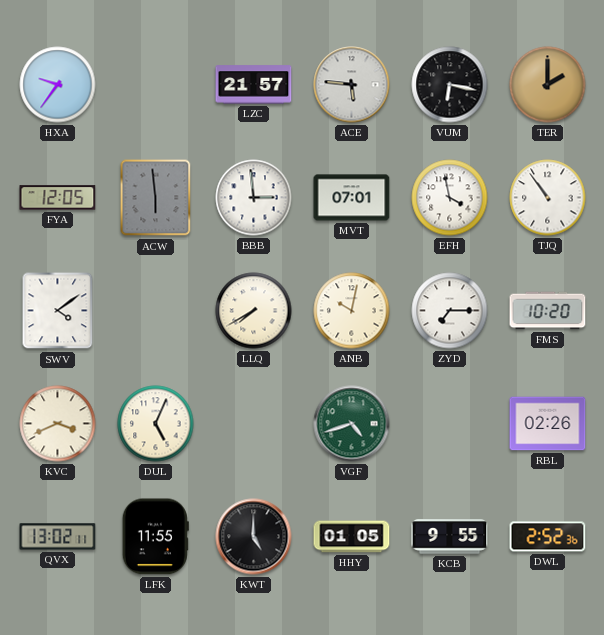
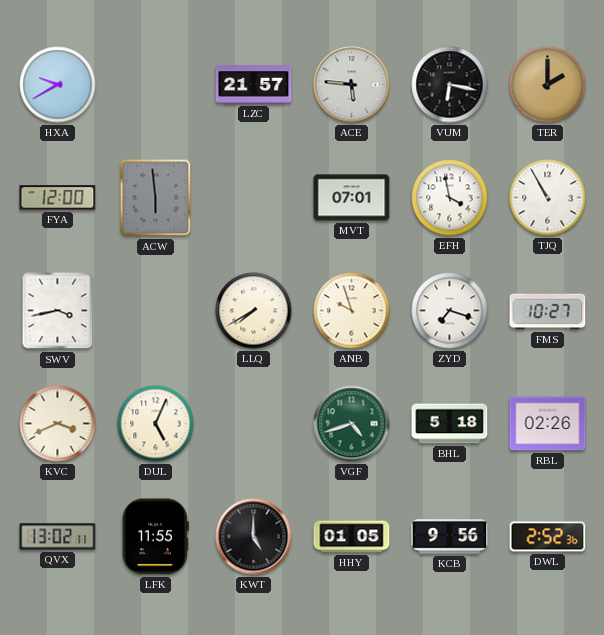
HXA: 9:36 -> 9:40
FYA: 12:05 -> 12:00
BBB: 2:59 -> none
TJQ: 10:54 -> 10:55
SWV: 4:09 -> 3:43
ANB: 10:02 -> 9:57
ZYD: 7:15 -> 7:18
FMS: 10:20 -> 10:27
BHL: none -> 5:18
KCB: 9:55 -> 9:56
